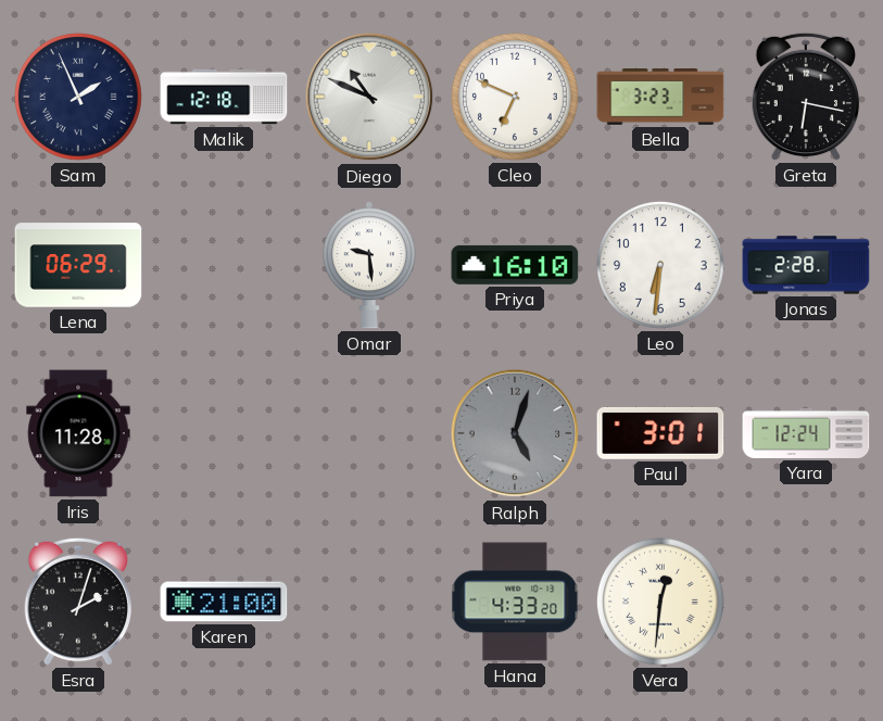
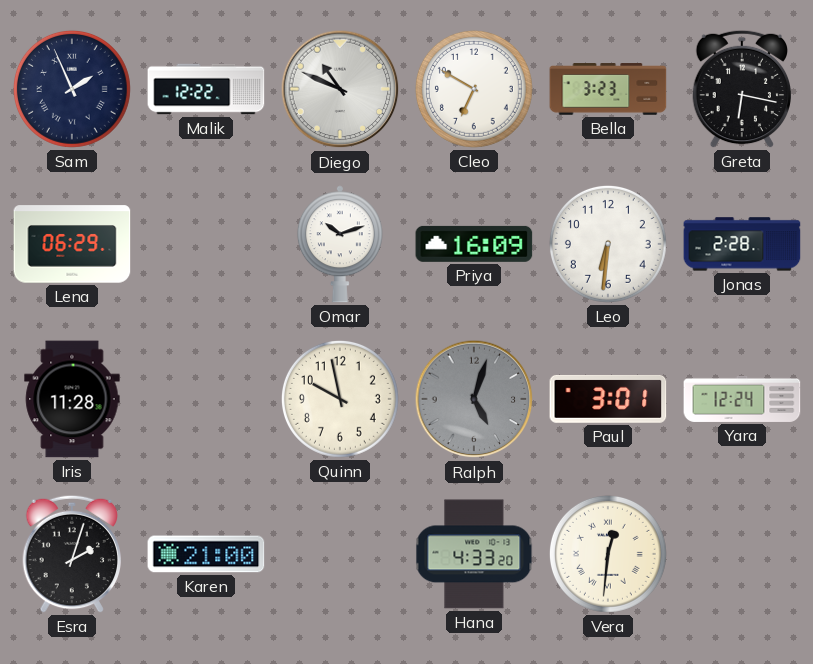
Malik: 12:18 -> 12:22
Cleo: 6:49 -> 6:50
Omar: 9:29 -> 10:12
Priya: 16:10 -> 16:09
Quinn: none -> 9:58
